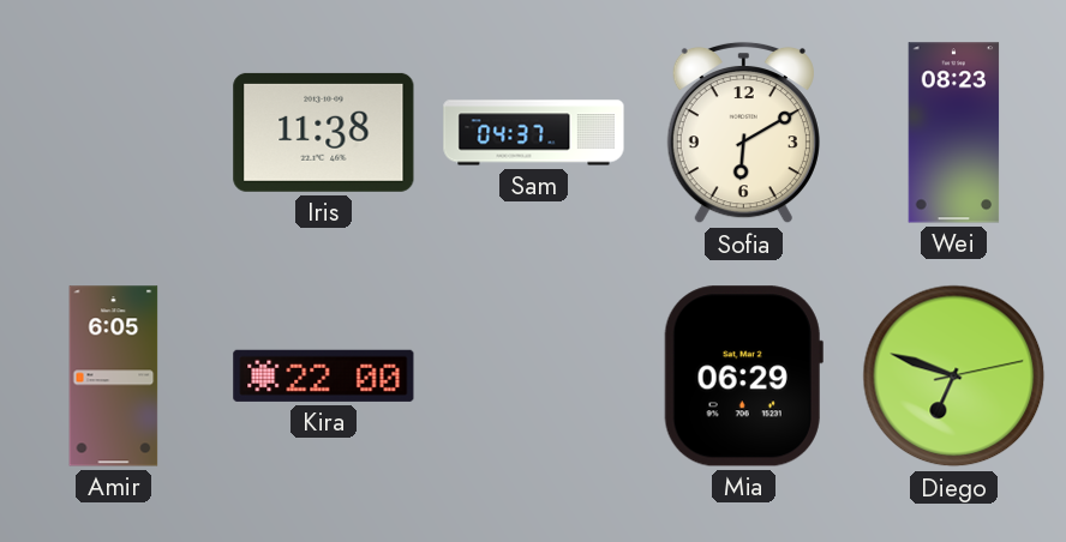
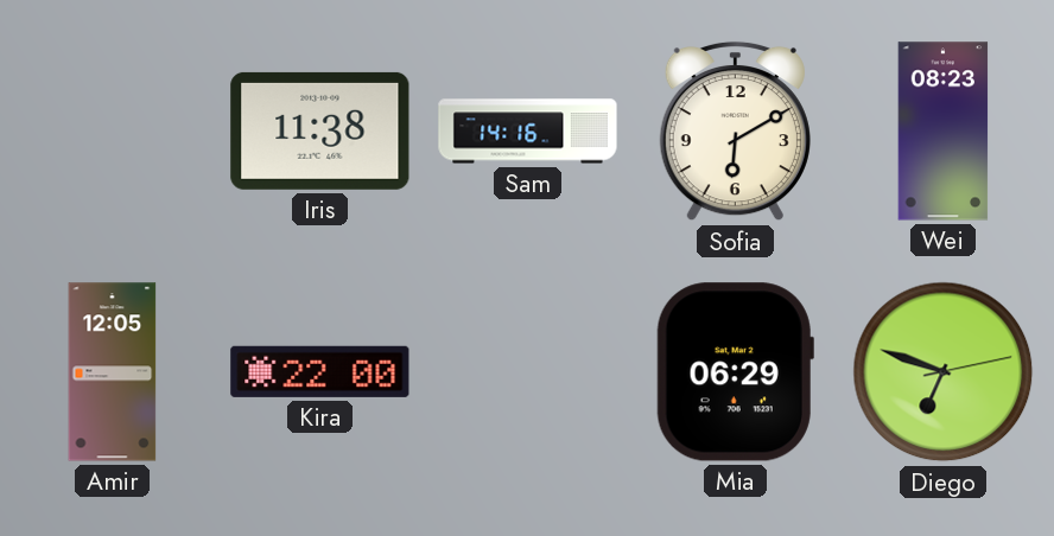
Sam: 04:37 -> 14:16
Amir: 6:05 -> 12:05
